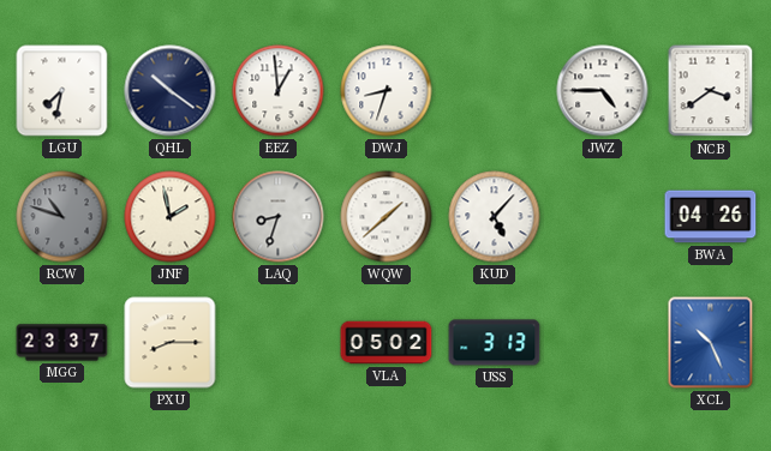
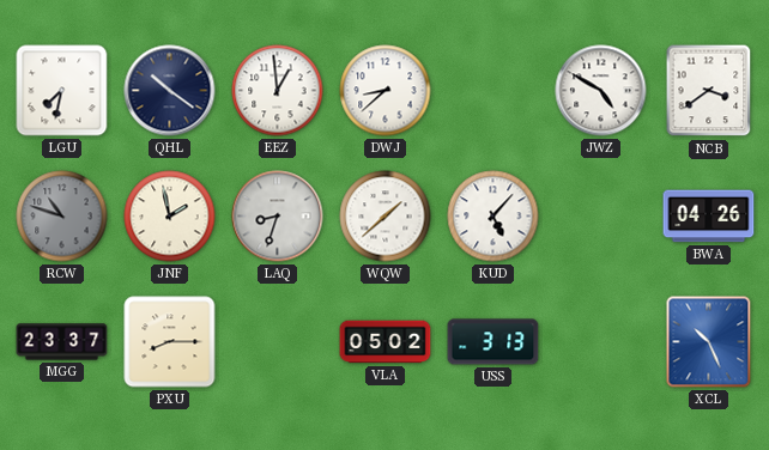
DWJ: 8:33 -> 8:38
JWZ: 4:45 -> 4:50
